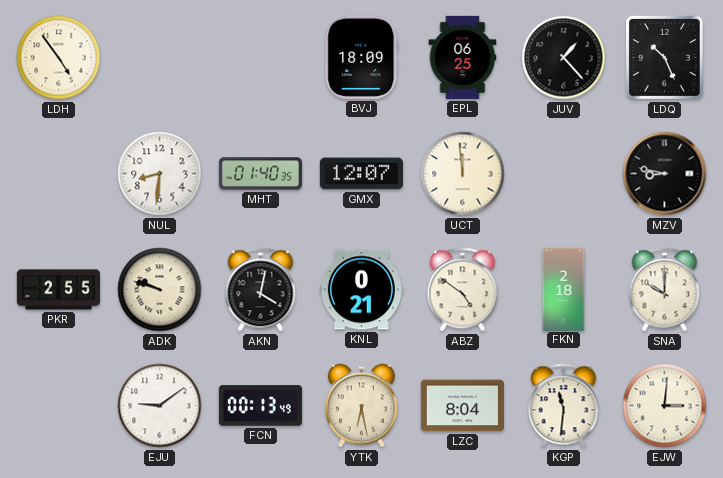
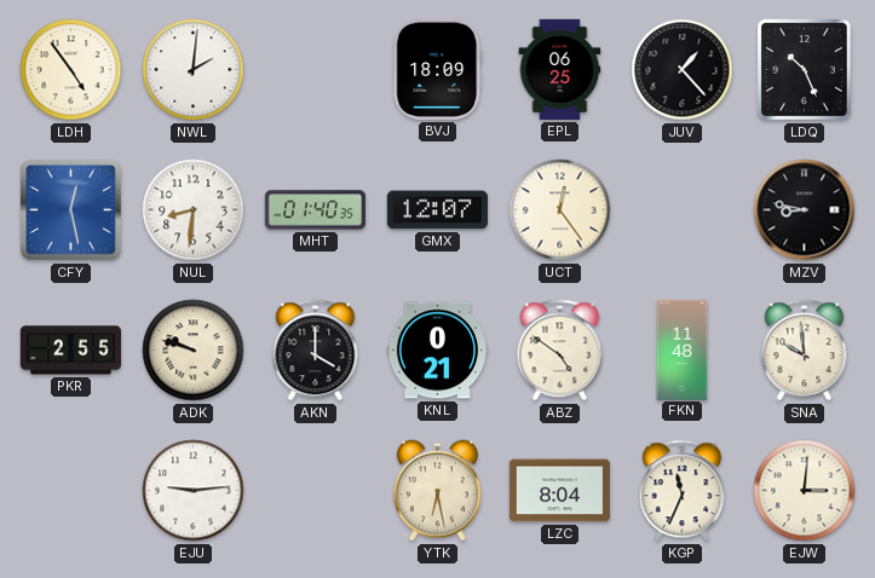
NWL: none -> 2:01
CFY: none -> 12:28
UCT: 11:59 -> 12:24
AKN: 4:02 -> 4:00
FKN: 2:18 -> 11:48
SNA: 10:00 -> 9:59
EJU: 9:09 -> 9:14
FCN: 00:13 -> none
KGP: 11:31 -> 11:34
